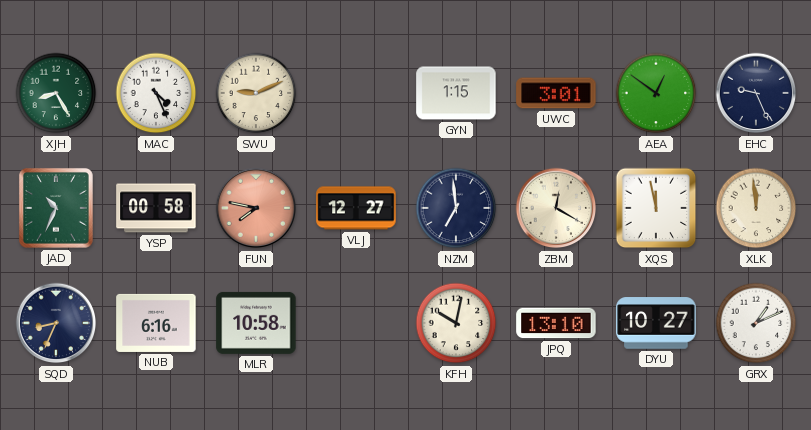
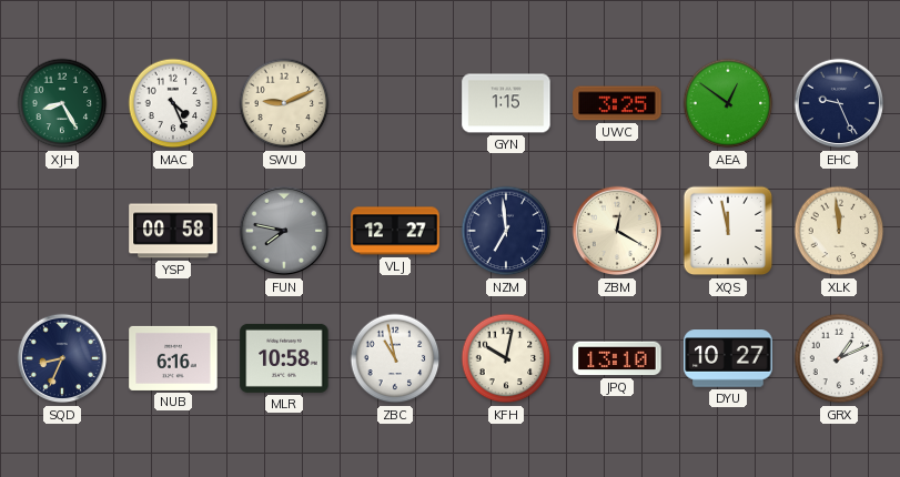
UWC: 3:01 -> 3:25
JAD: 10:34 -> none
FUN dial: salmon -> grey
ZBC: none -> 10:58
